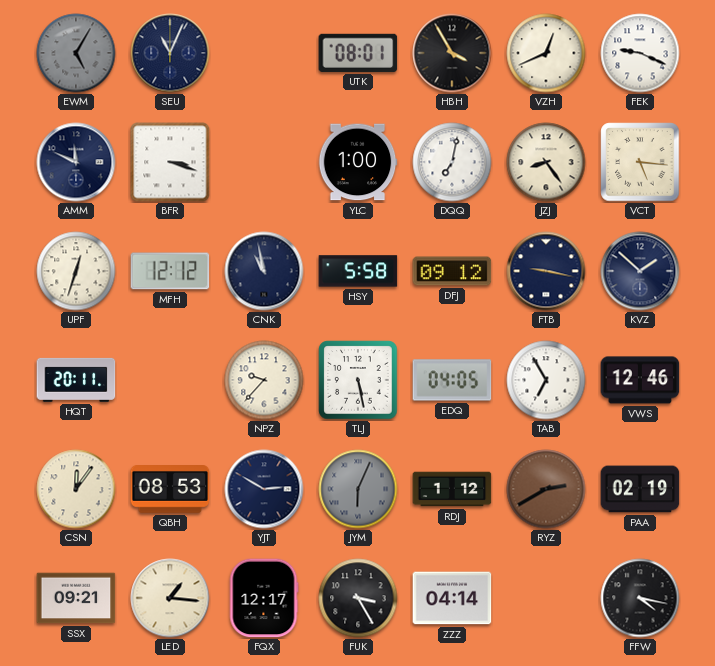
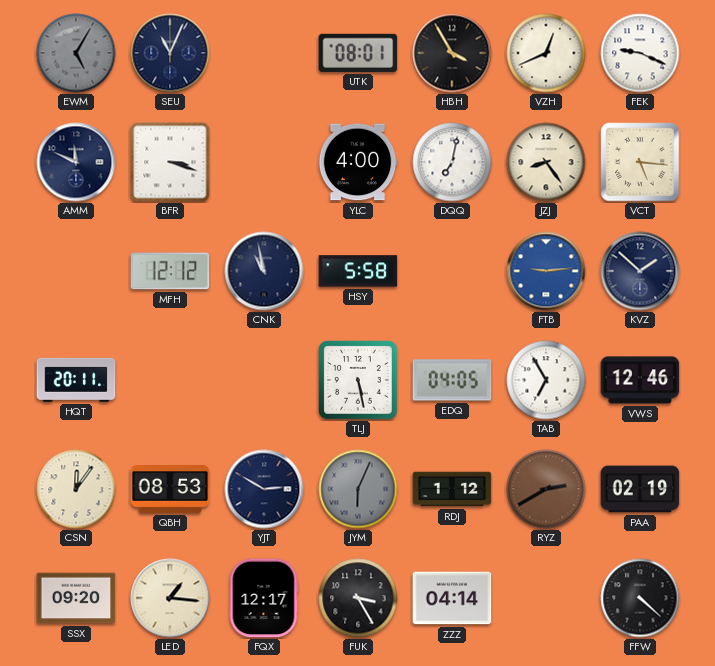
YLC: 1:00 -> 4:00
UPF: 12:33 -> none
DFJ: 09:12 -> none
FTB: 9:17 -> 9:14
FTB dial: navy -> blue
NPZ: 9:37 -> none
SSX: 09:21 -> 09:20
FFW: 4:17 -> 4:22
